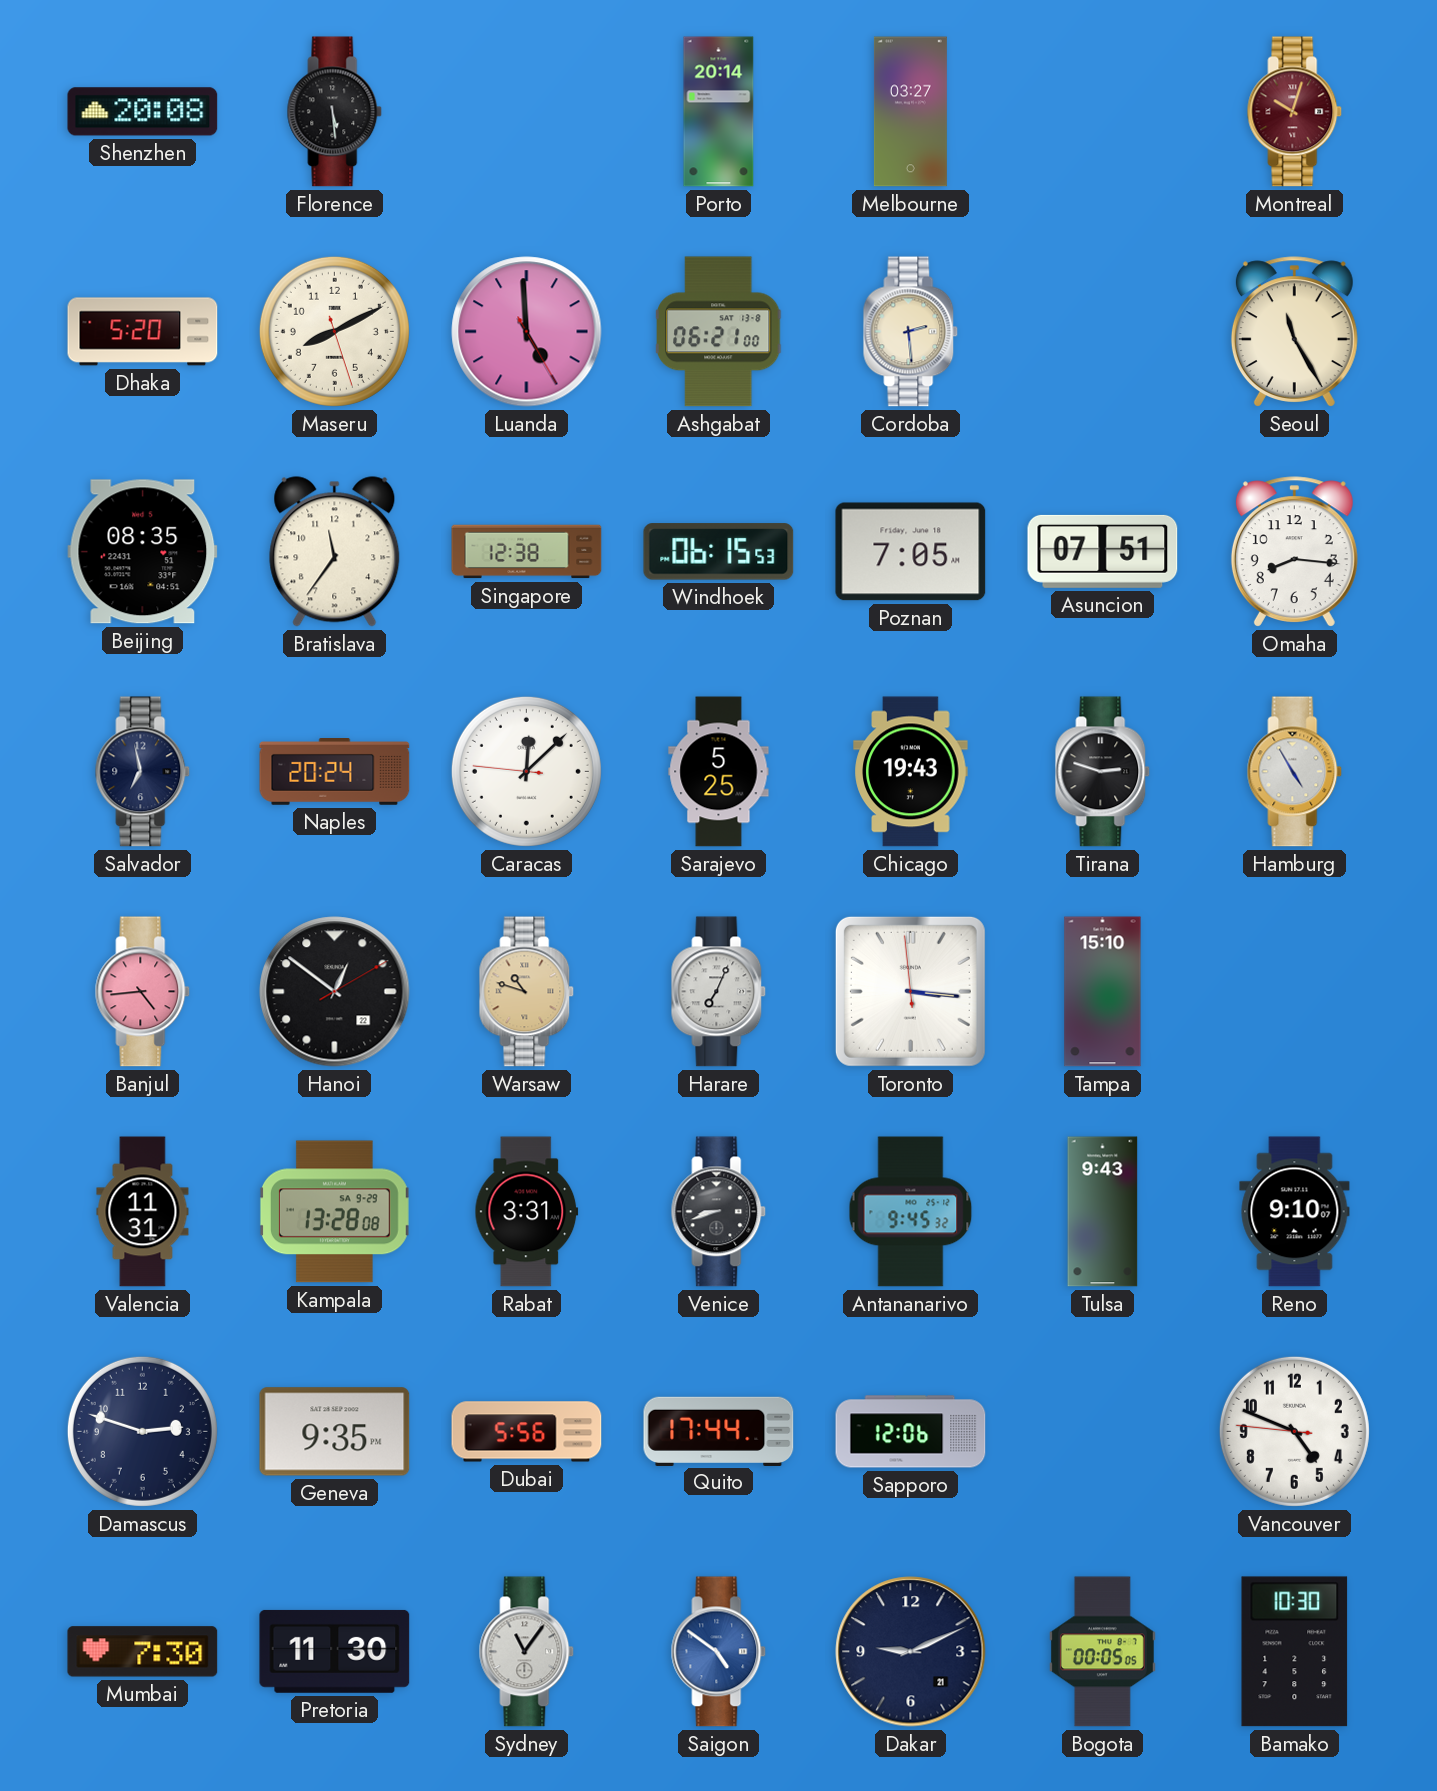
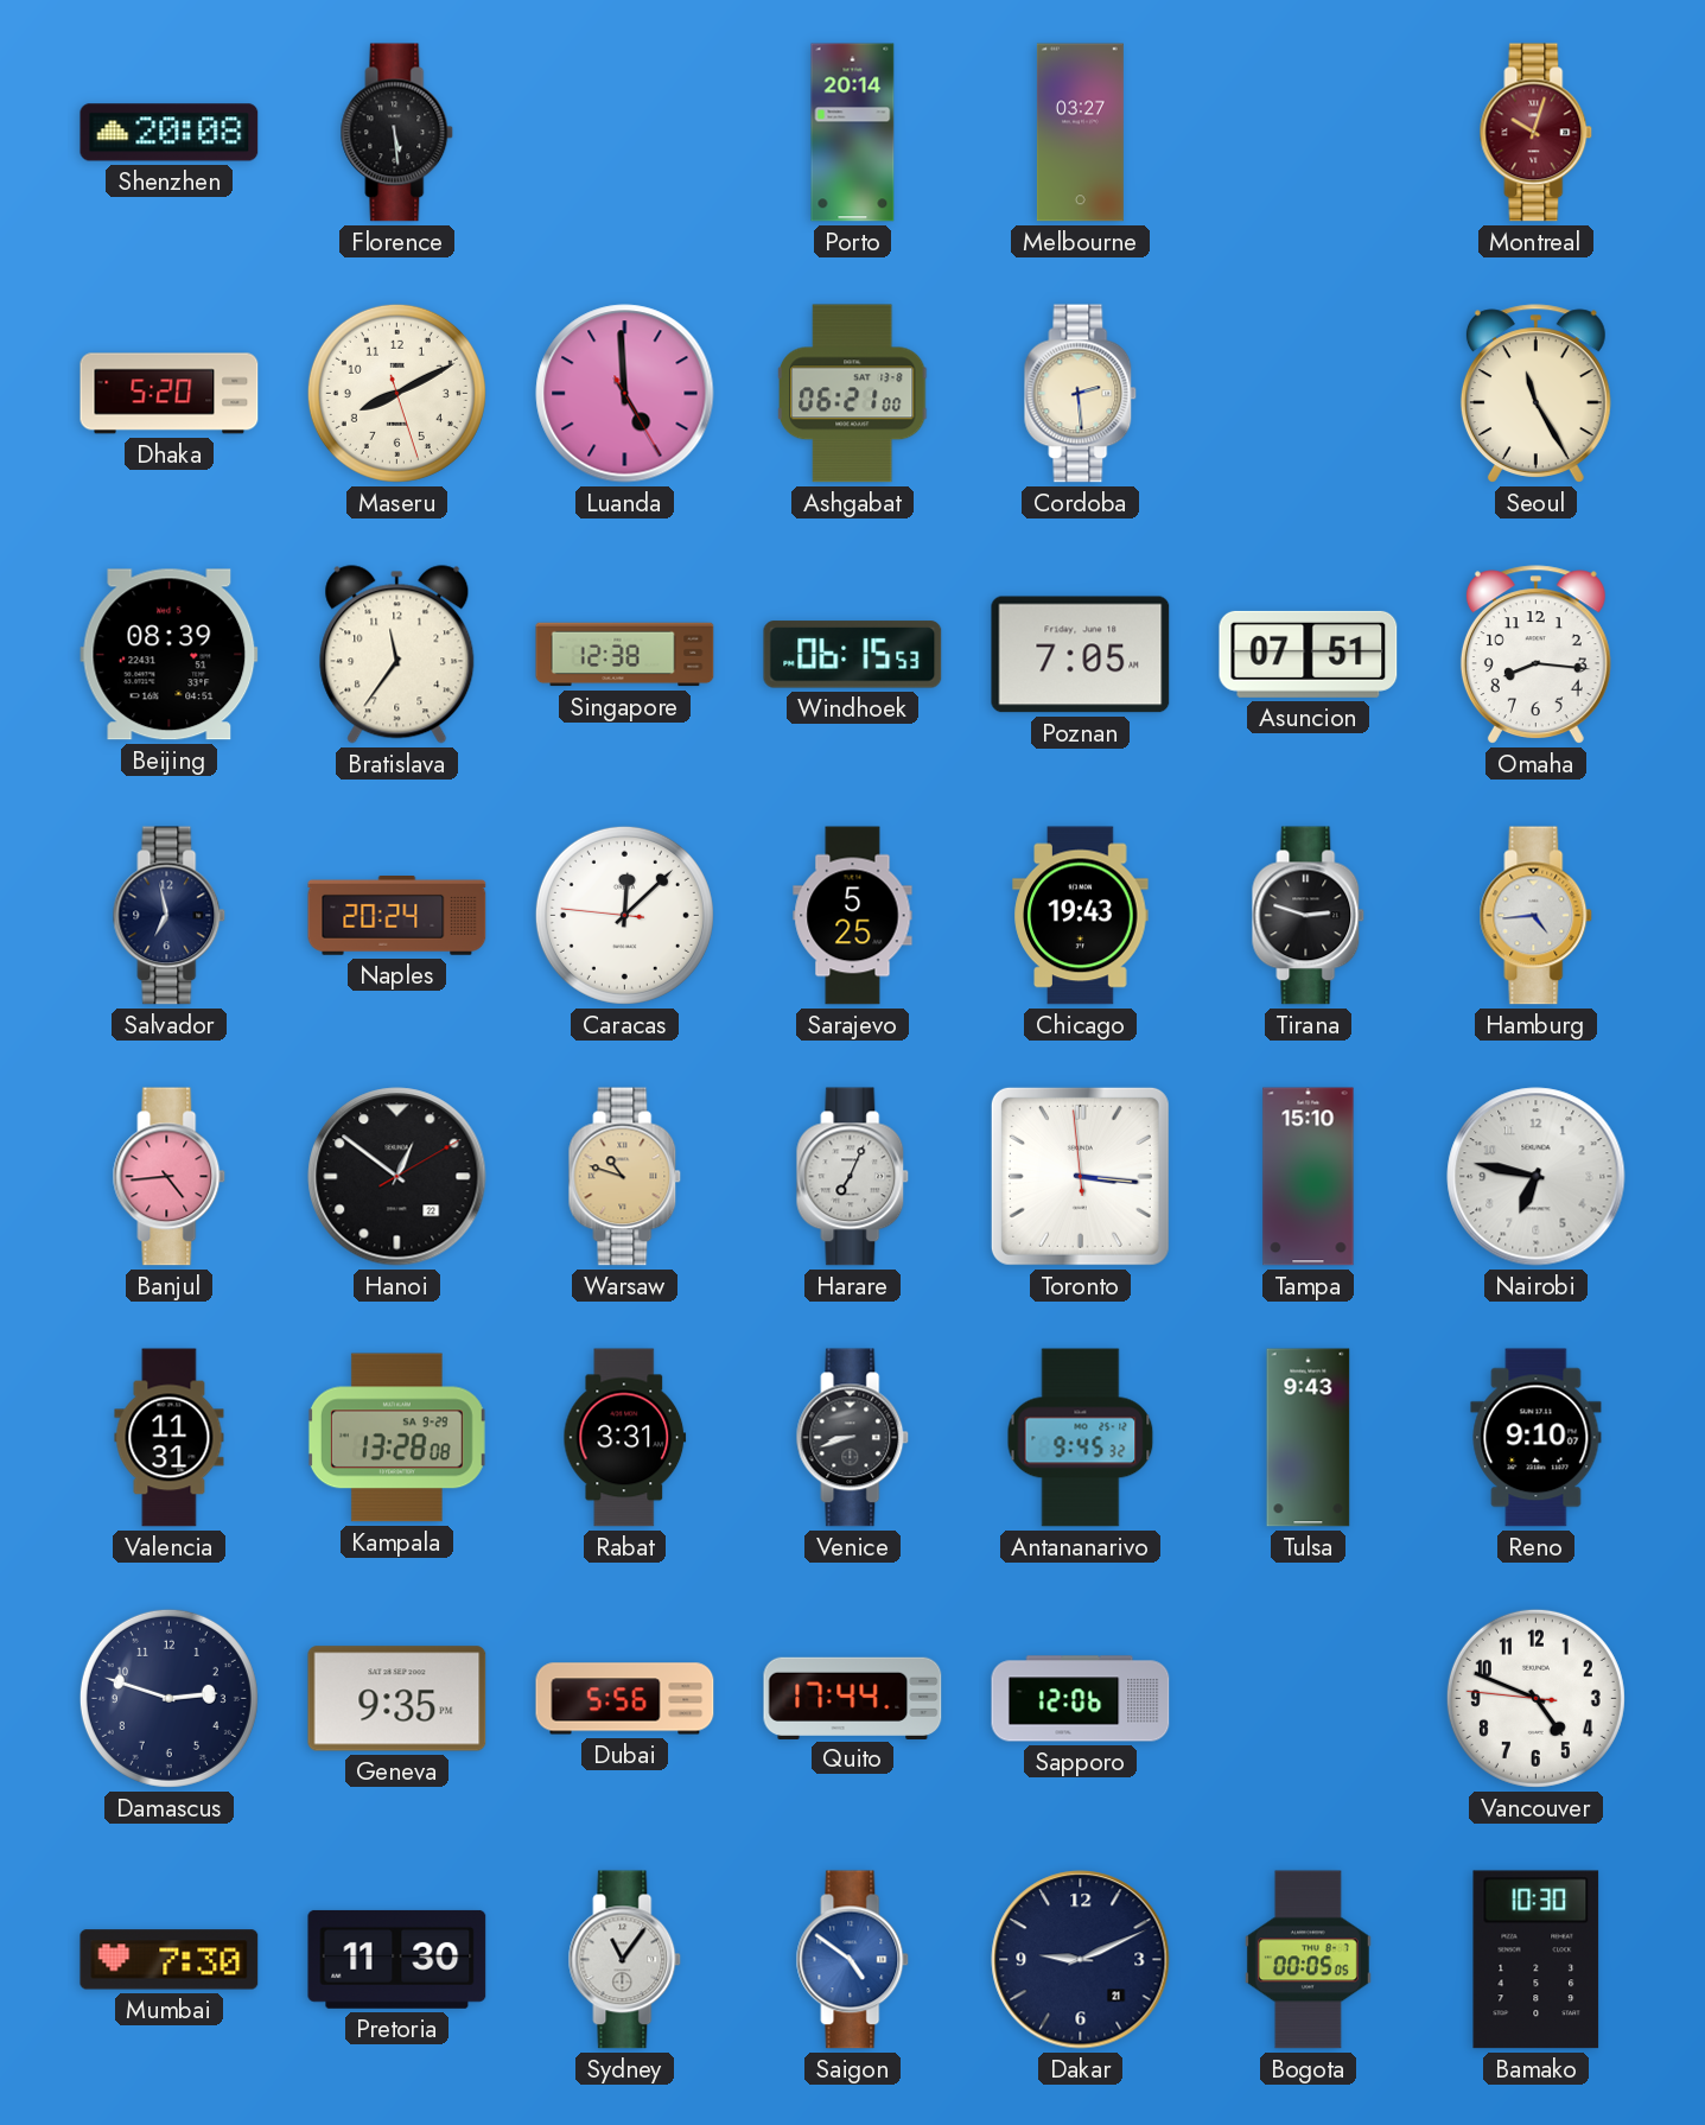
Beijing: 08:35 -> 08:39
Hamburg: 4:55 -> 4:44
Nairobi: none -> 6:47
